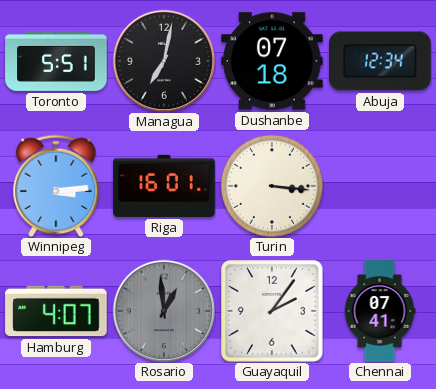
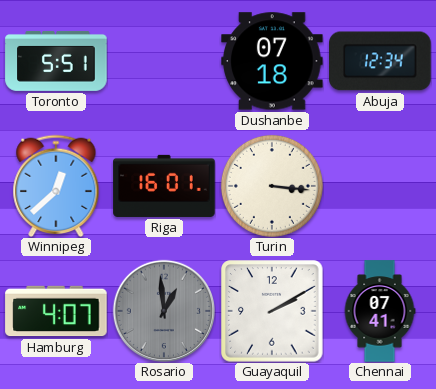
Managua: 7:02 -> none
Winnipeg: 3:14 -> 12:38
Guayaquil: 2:06 -> 2:10
